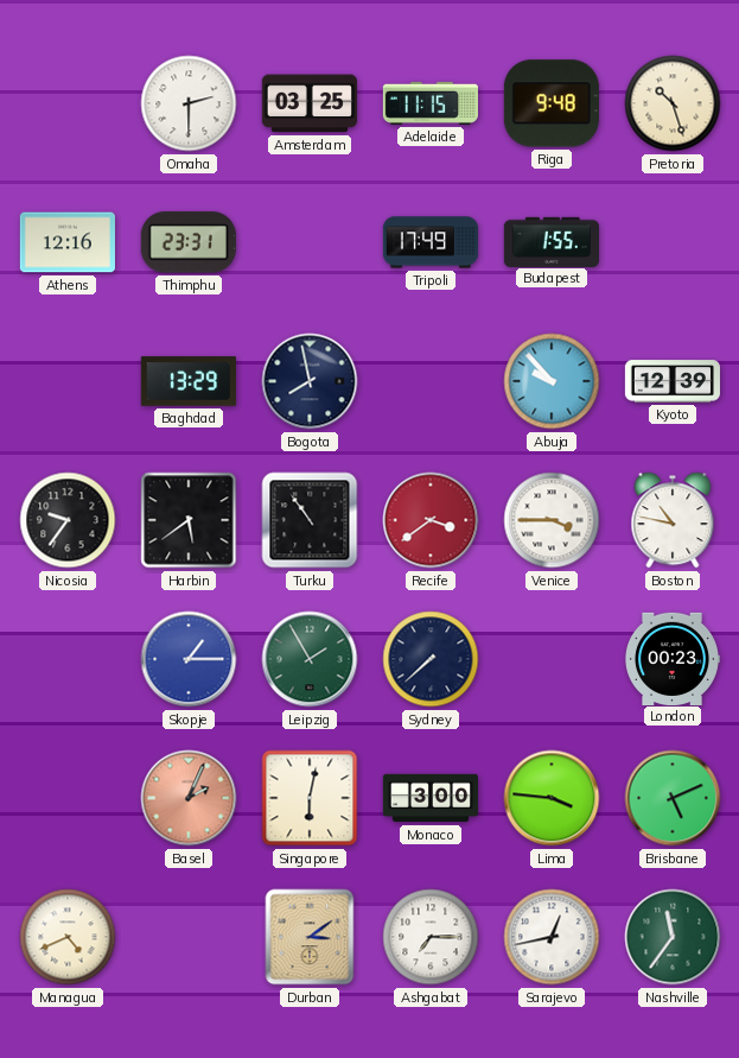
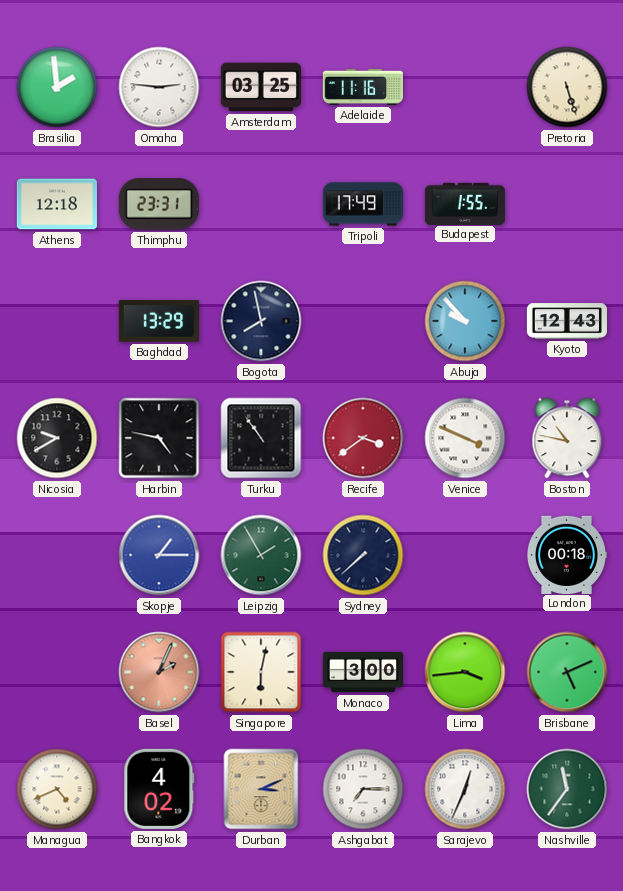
Brasilia: none -> 1:59
Omaha: 2:30 -> 2:46
Adelaide: 11:15 -> 11:16
Riga: 9:48 -> none
Pretoria: 10:27 -> 5:27
Athens: 12:16 -> 12:18
Kyoto: 12:39 -> 12:43
Nicosia: 9:36 -> 9:40
Harbin: 5:39 -> 4:47
Venice: 3:45 -> 3:49
London: 00:23 -> 00:18
Lima: 3:46 -> 3:44
Bangkok: none -> 4:02
Durban: 3:09 -> 3:11
Sarajevo: 12:43 -> 12:34
